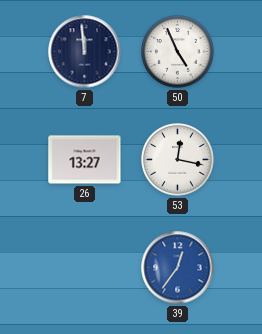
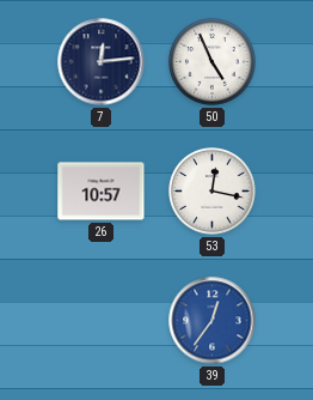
7: 11:59 -> 12:14
26: 13:27 -> 10:57
